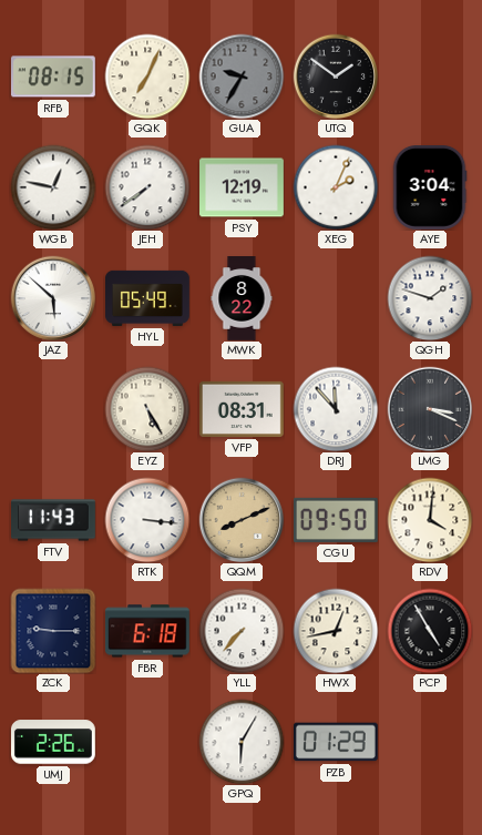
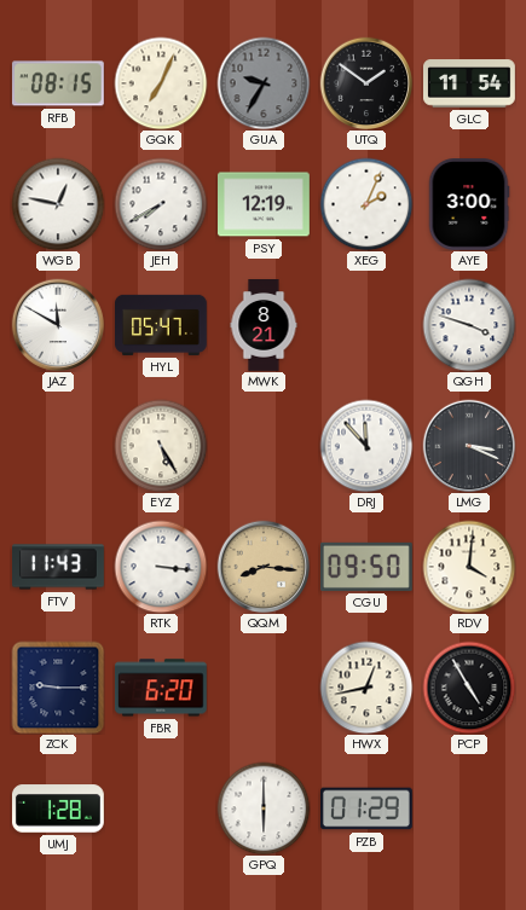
GLC: none -> 11:54
JEH: 7:39 -> 7:40
AYE: 3:04 -> 3:00
JAZ: 5:52 -> 11:50
HYL: 05:49 -> 05:47
MWK: 8:22 -> 8:21
QGH: 1:48 -> 3:48
VFP: 08:31 -> none
QQM: 8:11 -> 8:16
FBR: 6:18 -> 6:20
YLL: 7:37 -> none
UMJ: 2:26 -> 1:28
GPQ: 6:05 -> 6:00
